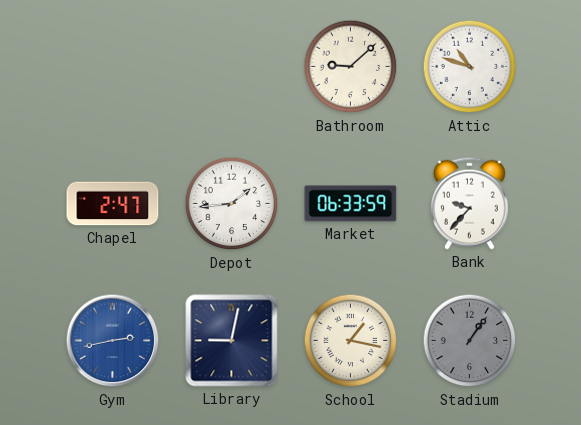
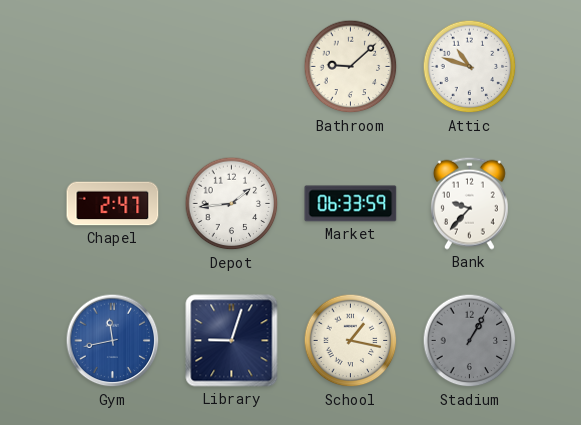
Gym: 2:43 -> 11:43
Library: 9:02 -> 9:03
Stadium: 1:06 -> 1:05
